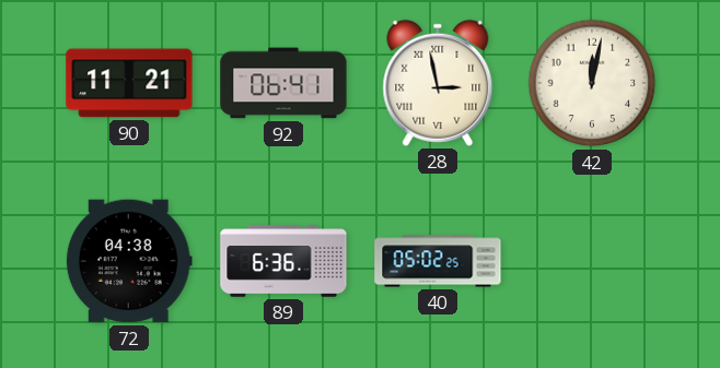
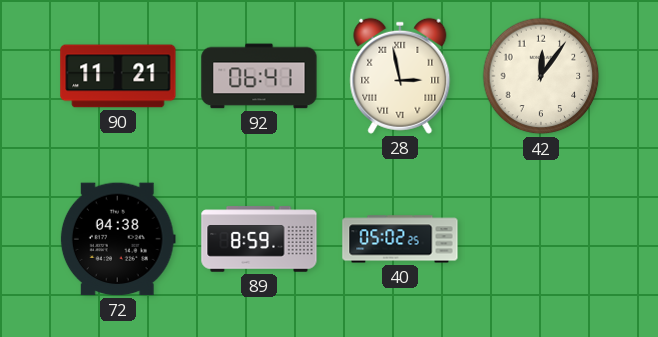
42: 12:02 -> 12:06
89: 6:36 -> 8:59
